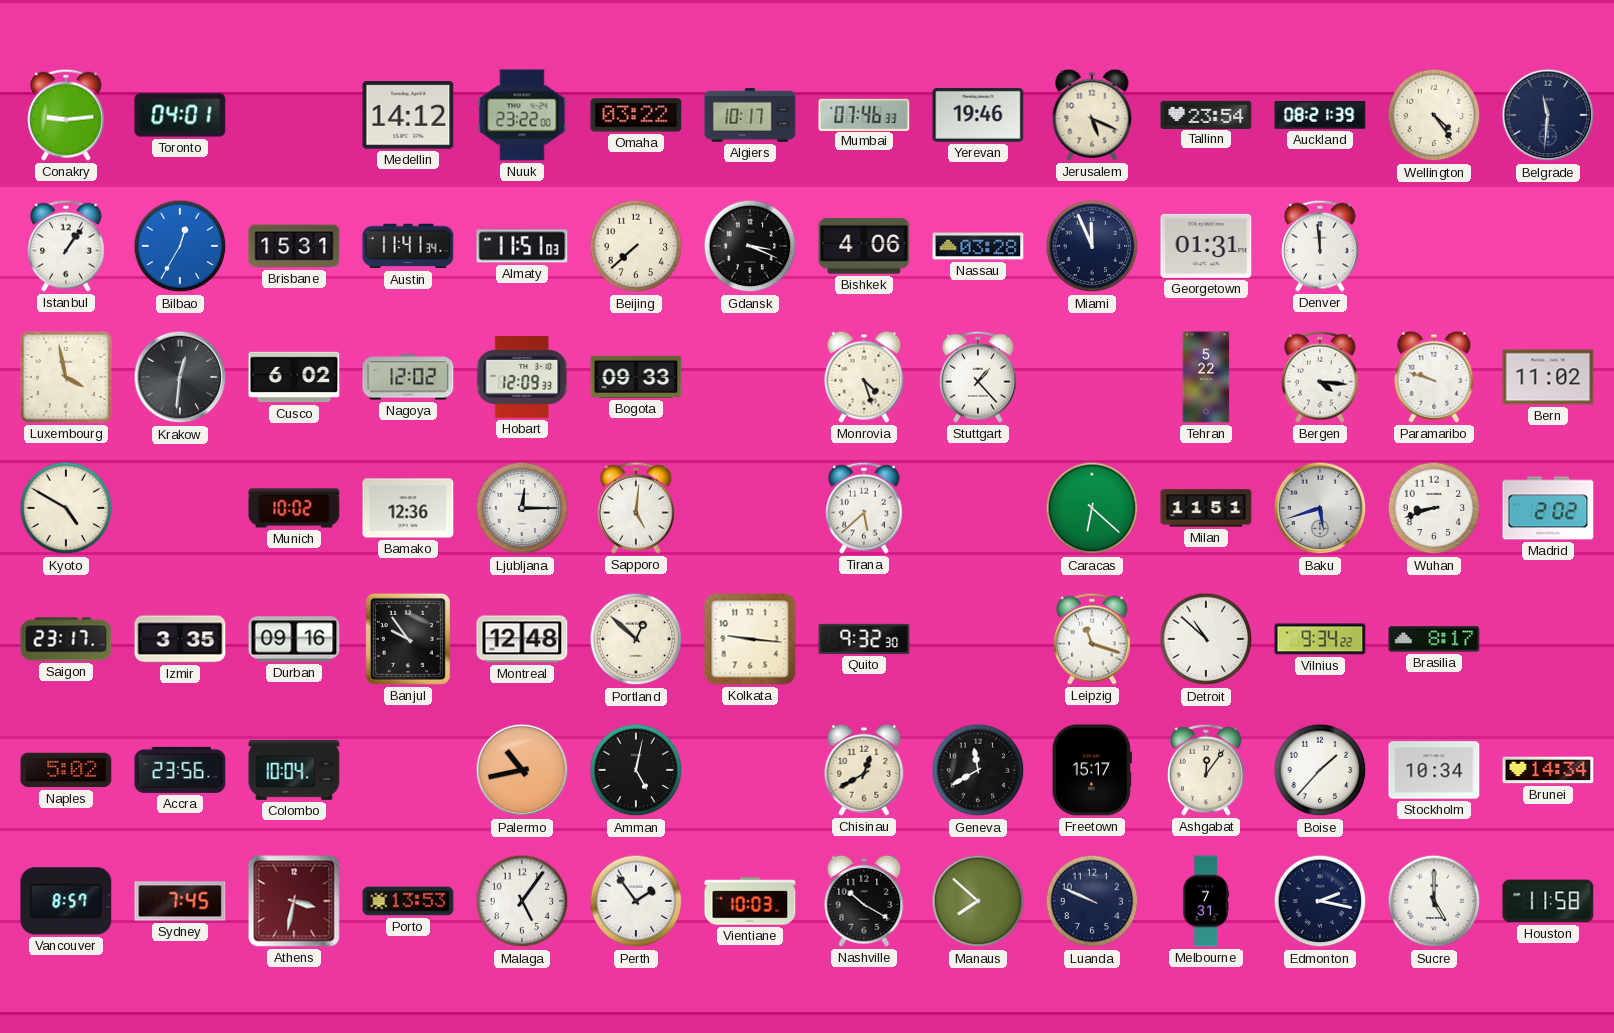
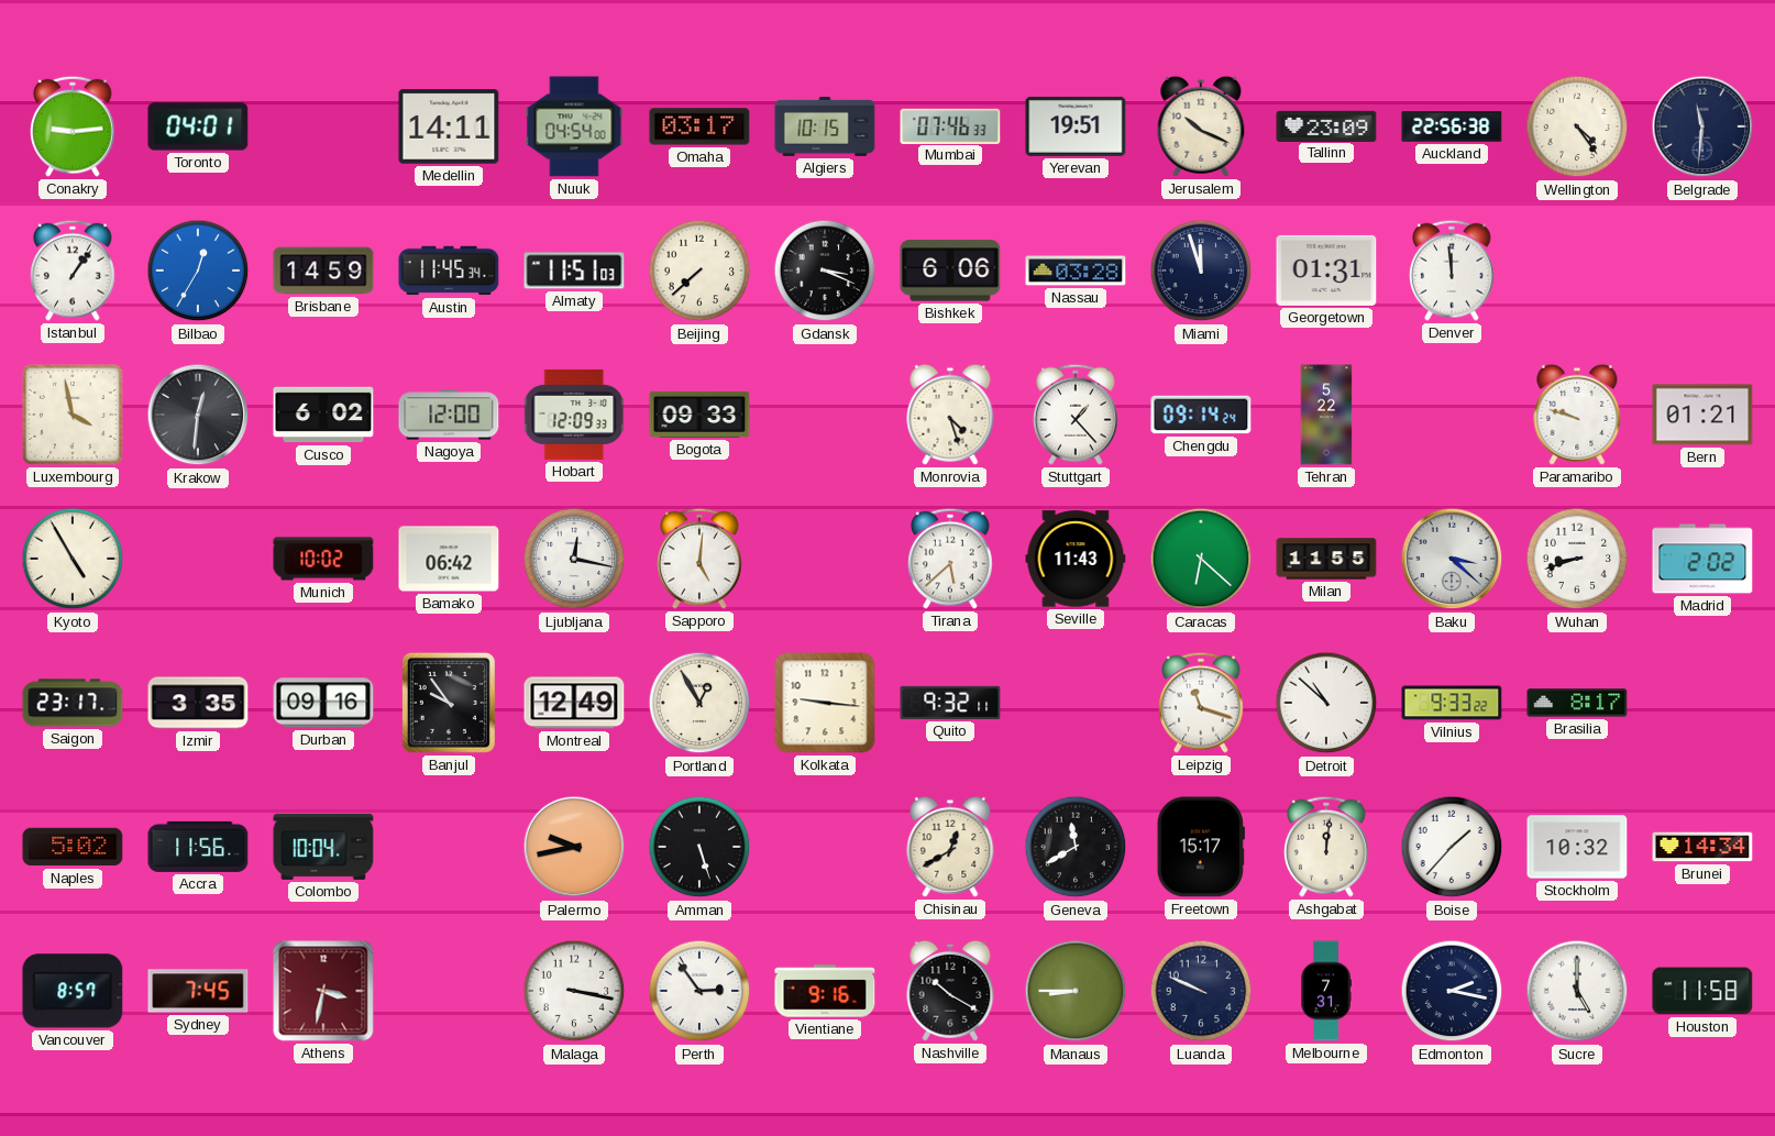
Medellin: 14:12 -> 14:11
Nuuk: 23:22 -> 04:54
Omaha: 03:22 -> 03:17
Algiers: 10:17 -> 10:15
Yerevan: 19:46 -> 19:51
Jerusalem: 5:19 -> 10:19
Tallinn: 23:54 -> 23:09
Auckland: 08:21 -> 22:56
Brisbane: 15:31 -> 14:59
Austin: 11:41 -> 11:45
Bishkek: 4:06 -> 6:06
Miami: 11:56 -> 11:57
Nagoya: 12:02 -> 12:00
Chengdu: none -> 09:14
Bergen: 4:16 -> none
Bern: 11:02 -> 01:21
Kyoto: 4:50 -> 4:55
Bamako: 12:36 -> 06:42
Ljubljana: 12:15 -> 12:17
Seville: none -> 11:43
Milan: 11:51 -> 11:55
Baku: 5:42 -> 3:22
Montreal: 12:48 -> 12:49
Portland: 12:52 -> 12:55
Quito: 9:32:30 -> 9:32:11
Vilnius: 9:34 -> 9:33
Accra: 23:56 -> 11:56
Palermo: 10:43 -> 9:43
Amman: 5:02 -> 5:27
Ashgabat: 12:06 -> 12:01
Stockholm: 10:34 -> 10:32
Porto: 13:53 -> none
Malaga: 5:06 -> 3:17
Perth: 1:54 -> 2:54
Vientiane: 10:03 -> 9:16
Manaus: 7:52 -> 8:45
